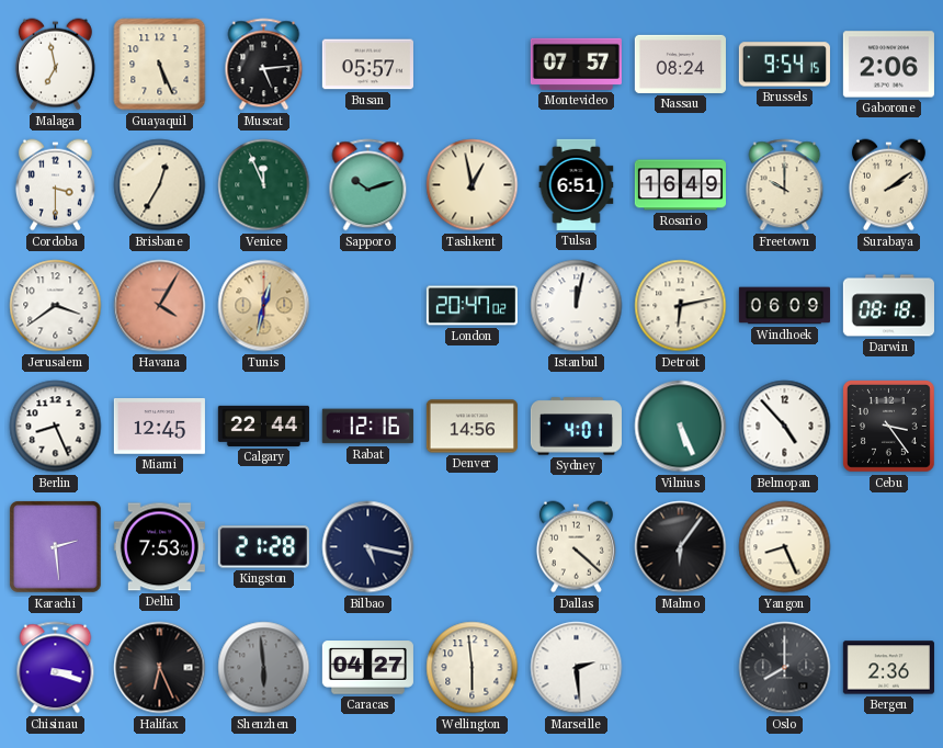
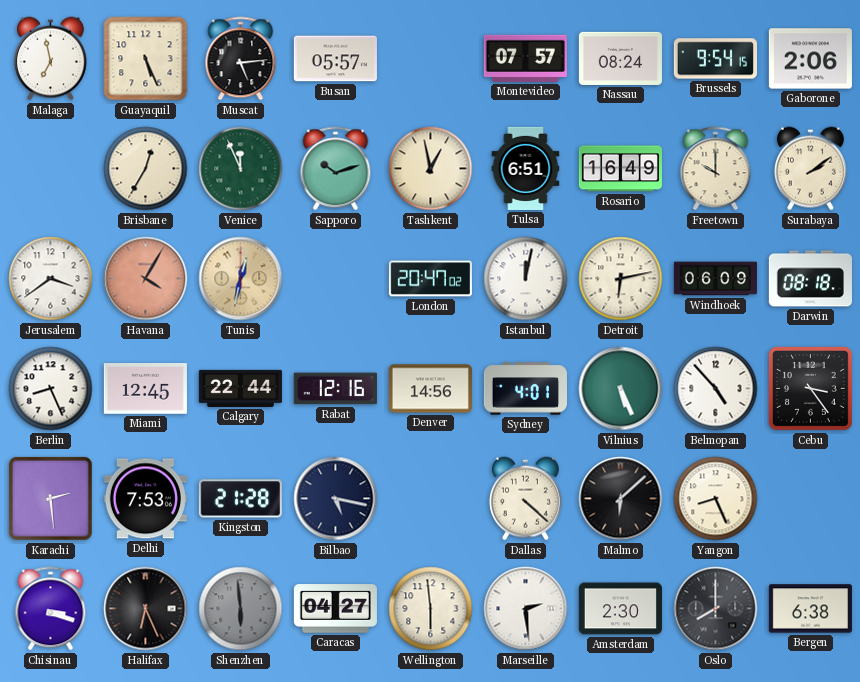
Cordoba: 3:30 -> none
Malmo: 6:06 -> 6:08
Amsterdam: none -> 2:30
Bergen: 2:36 -> 6:38
